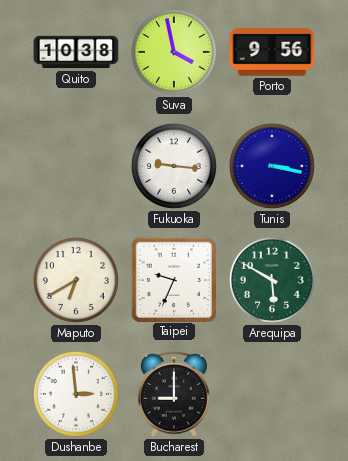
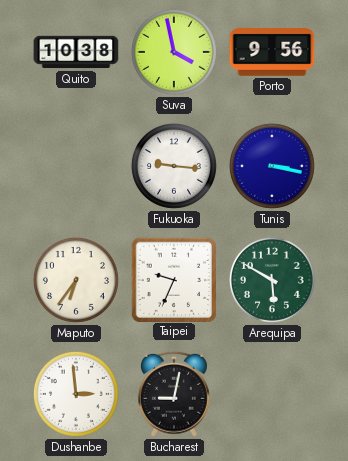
Maputo: 6:40 -> 6:36
Bucharest: 9:00 -> 9:02
